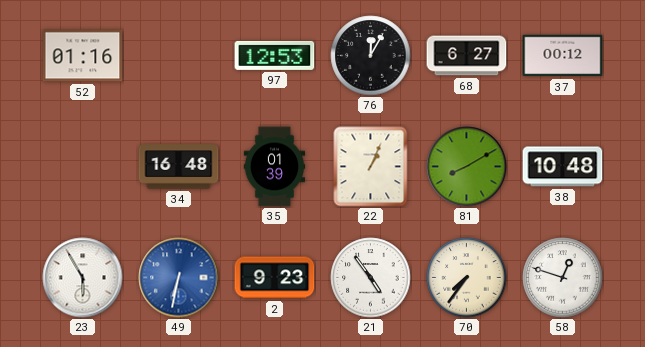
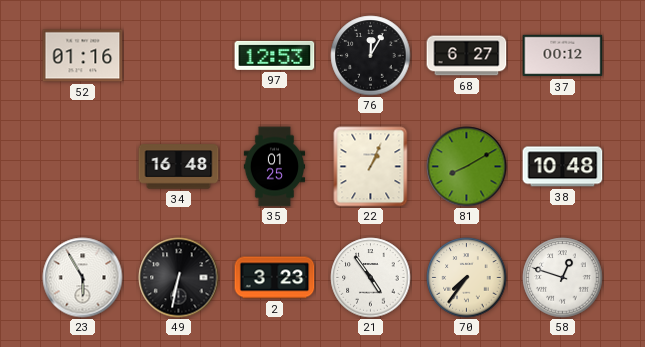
35: 01:39 -> 01:25
49 dial: blue -> black
2: 9:23 -> 3:23
